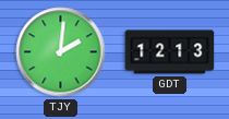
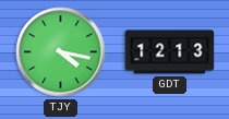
TJY: 2:01 -> 4:17
